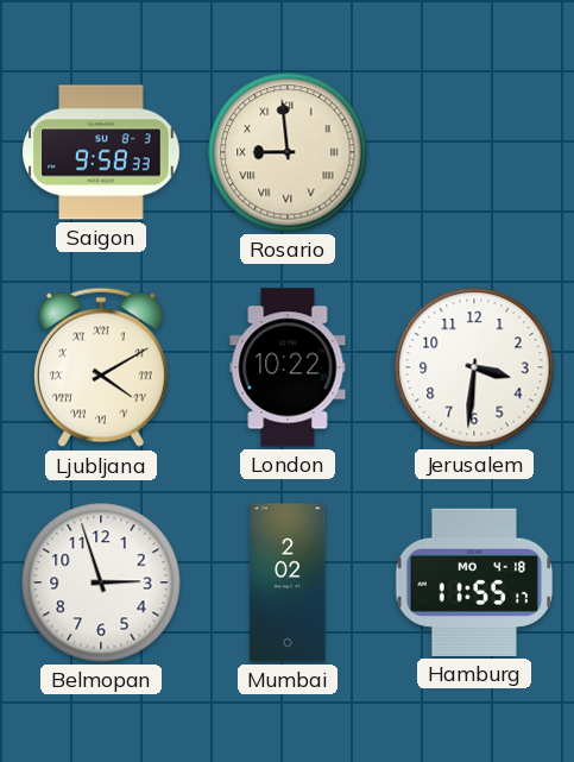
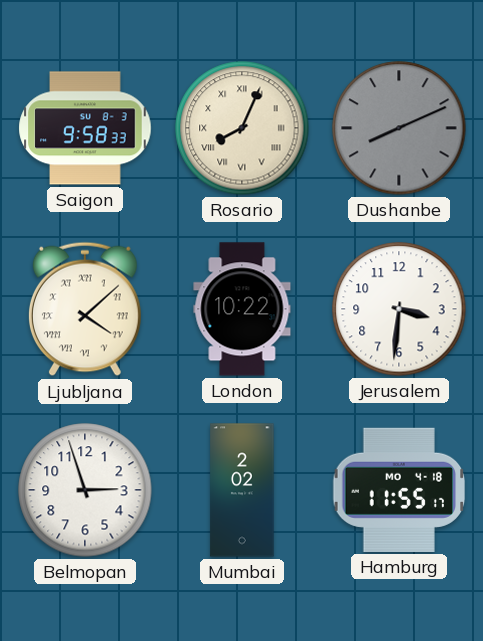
Rosario: 8:59 -> 8:04
Dushanbe: none -> 8:11
Ljubljana: 4:10 -> 4:08
